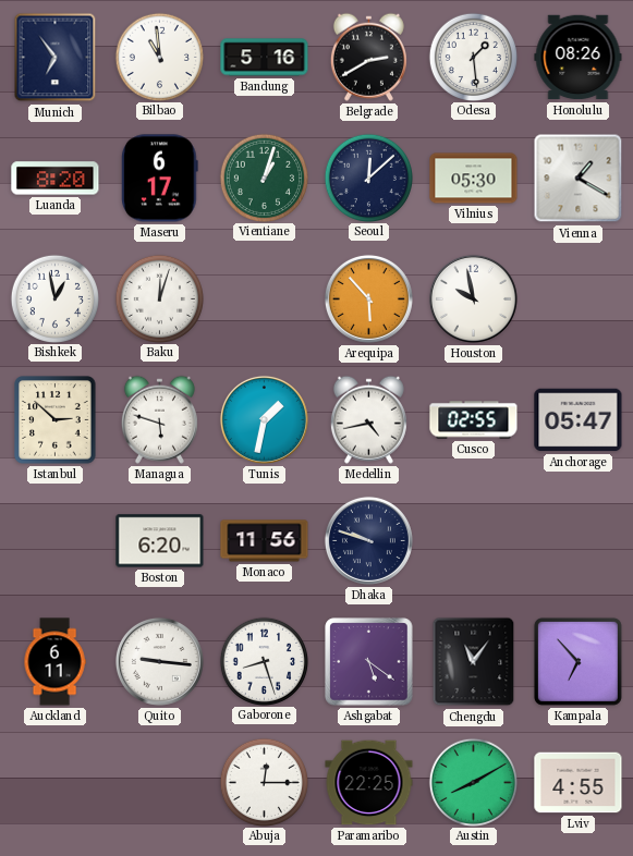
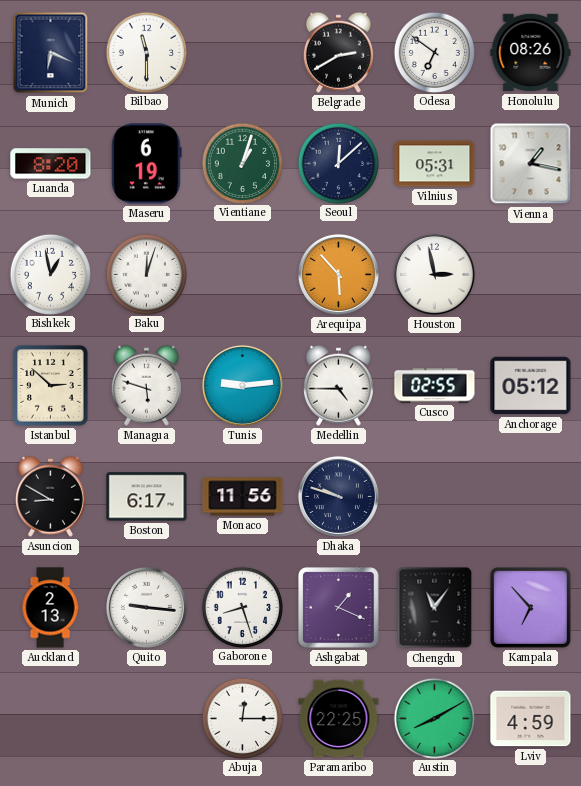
Munich: 6:54 -> 6:19
Bilbao: 10:59 -> 11:30
Bandung: 5:16 -> none
Odesa: 1:29 -> 6:51
Maseru: 6:17 -> 6:19
Vilnius: 05:30 -> 05:31
Vienna: 1:20 -> 1:17
Houston: 9:58 -> 2:58
Tunis: 1:32 -> 9:14
Medellin: 4:43 -> 4:45
Anchorage: 05:47 -> 05:12
Asuncion: none -> 8:50
Boston: 6:20 -> 6:17
Auckland: 6:11 -> 2:13
Ashgabat: 5:21 -> 1:19
Lviv: 4:55 -> 4:59
